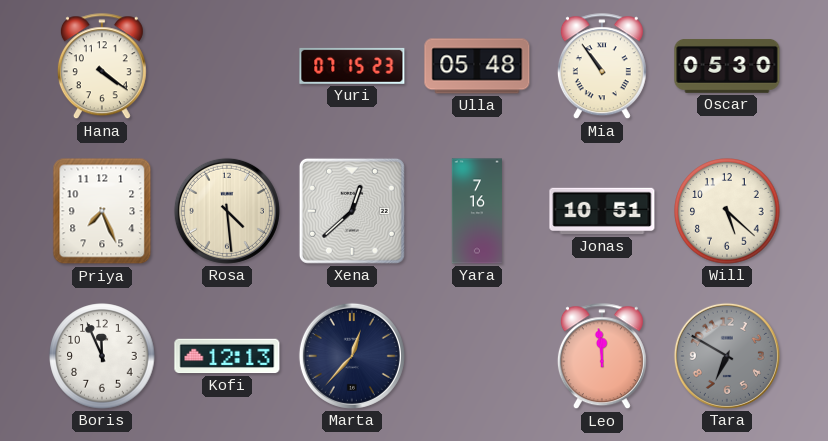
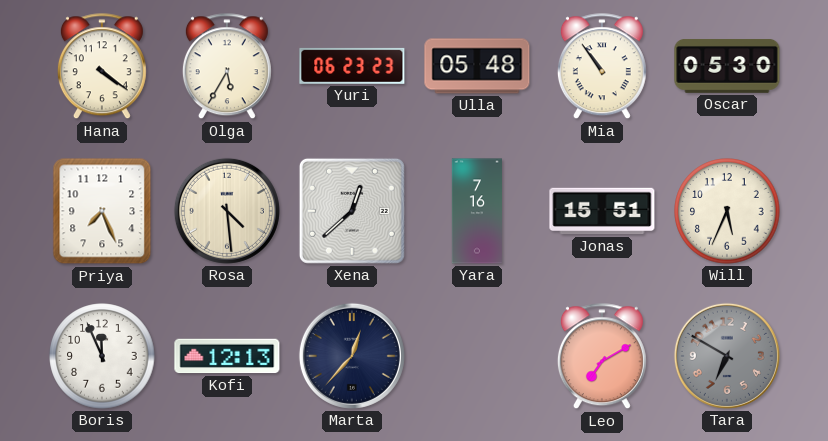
Olga: none -> 5:35
Yuri: 07:15 -> 06:23
Jonas: 10:51 -> 15:51
Will: 5:22 -> 5:34
Leo: 11:59 -> 7:10
